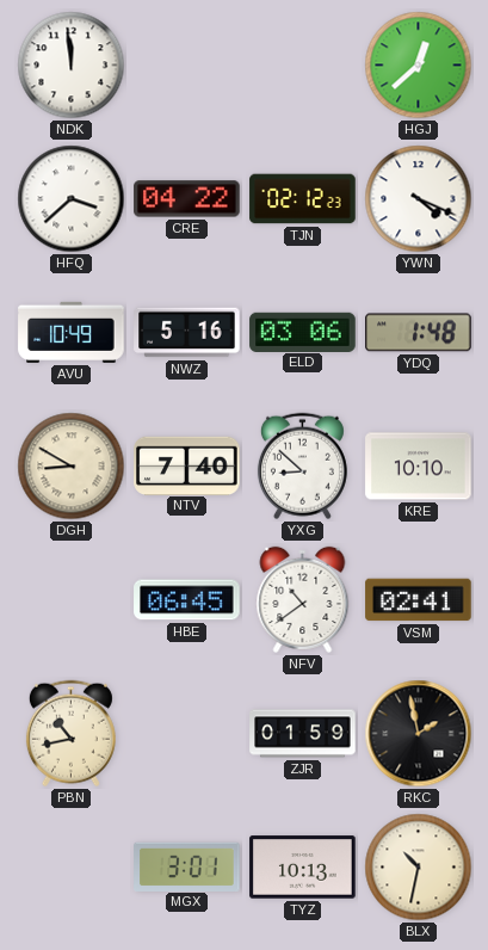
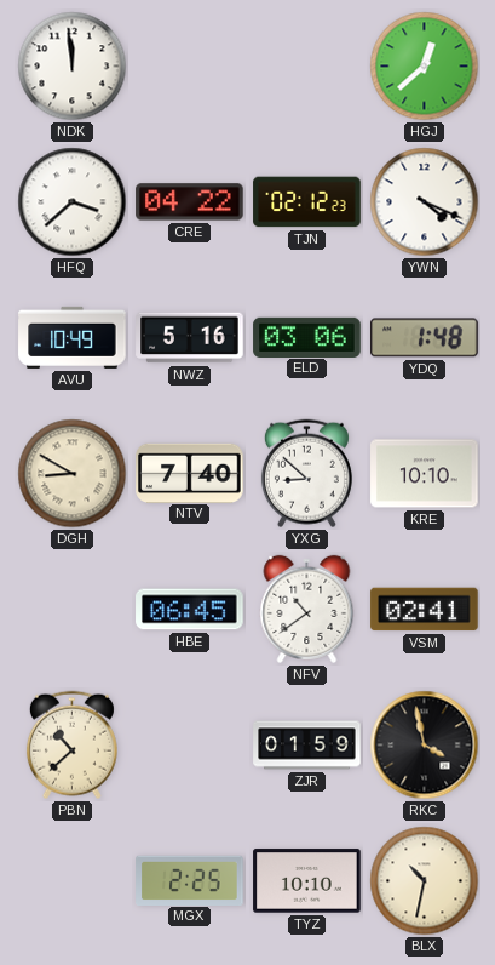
PBN: 10:43 -> 10:38
RKC: 1:58 -> 3:58
MGX: 3:01 -> 2:25
TYZ: 10:13 -> 10:10
